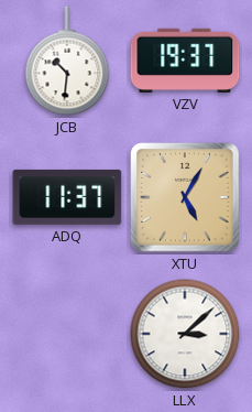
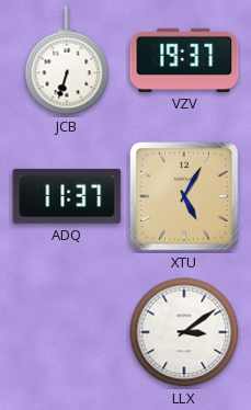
JCB: 10:31 -> 6:33
LLX: 3:08 -> 3:09
